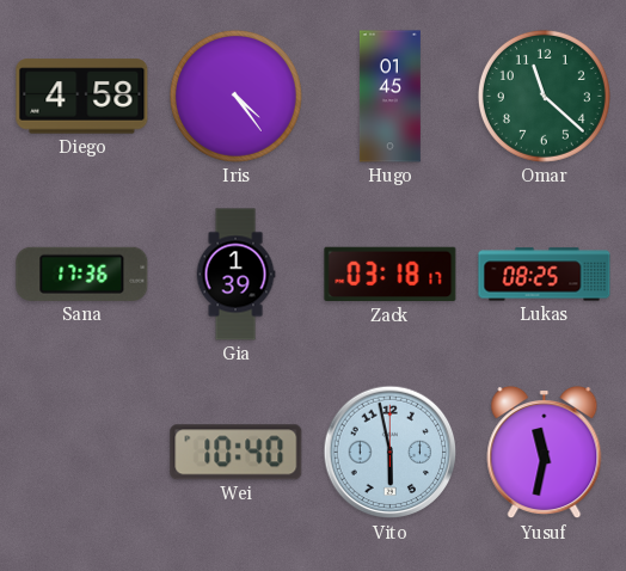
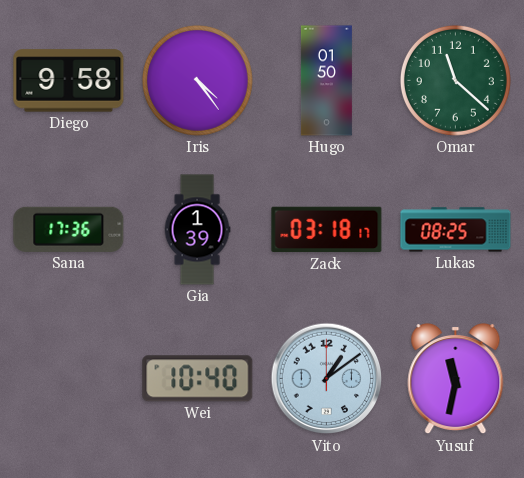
Diego: 4:58 -> 9:58
Hugo: 01:45 -> 01:50
Vito: 5:58 -> 1:09
